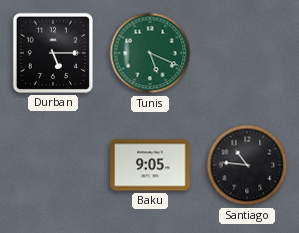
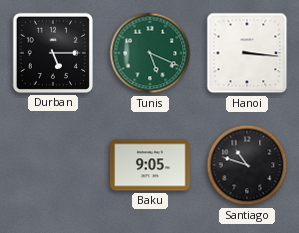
Hanoi: none -> 3:16
Santiago: 10:46 -> 10:48
